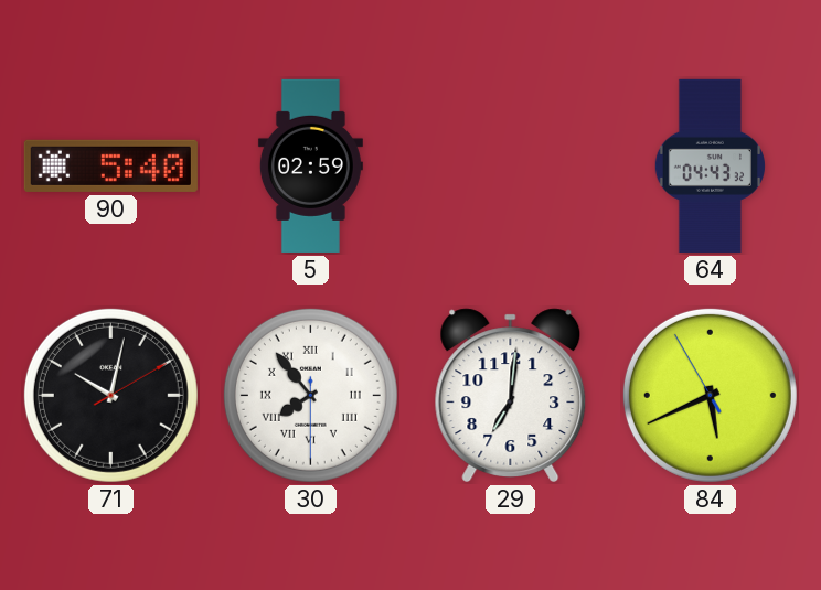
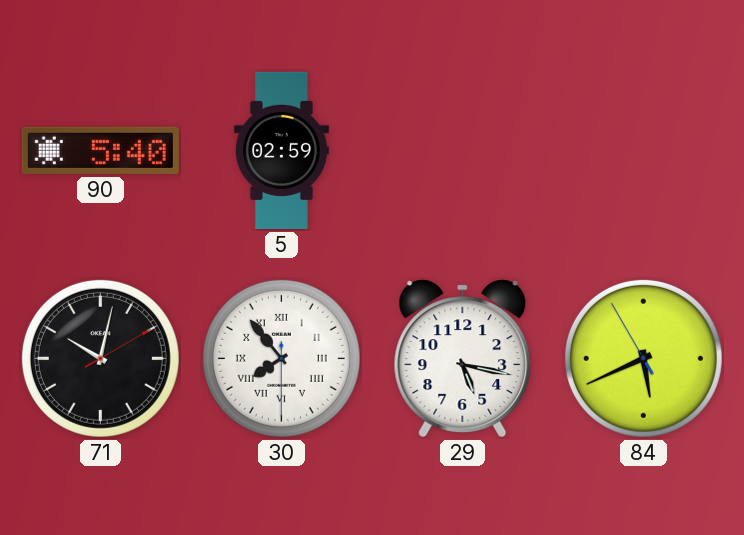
64: 04:43 -> none
29: 7:01 -> 5:17
